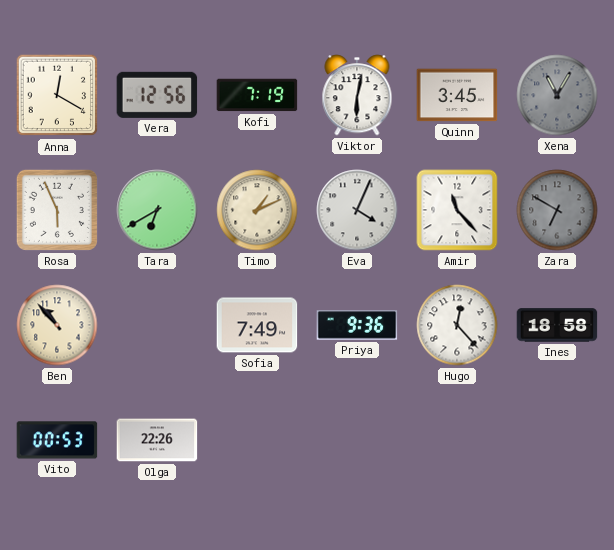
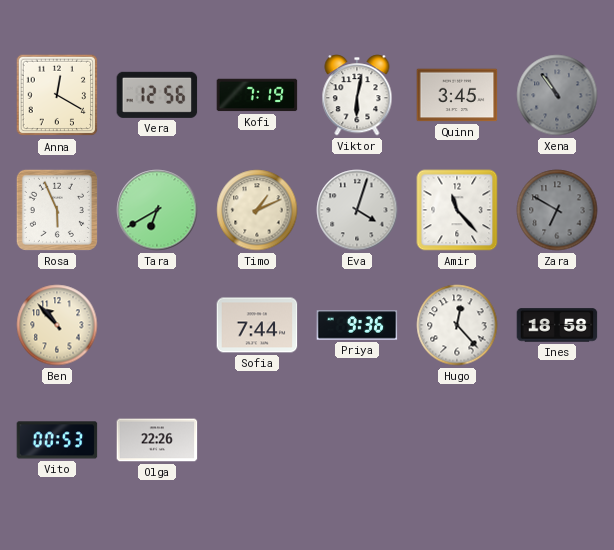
Xena: 11:05 -> 10:54
Eva: 4:04 -> 4:03
Sofia: 7:49 -> 7:44
